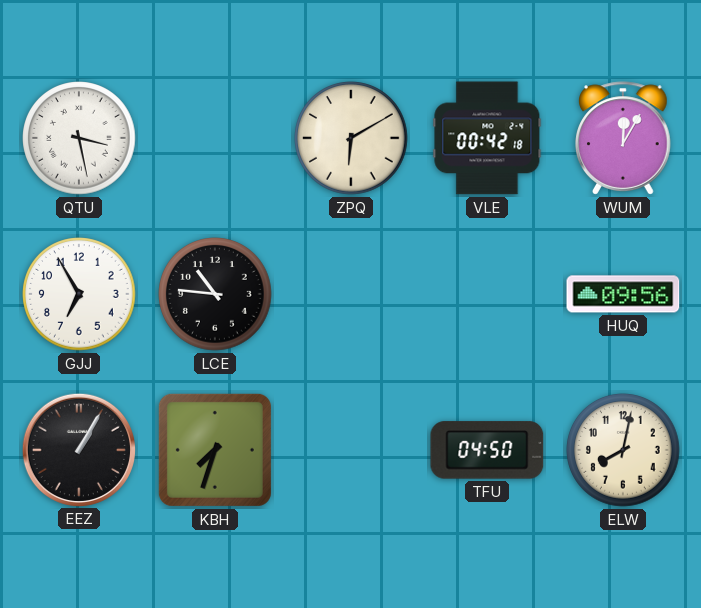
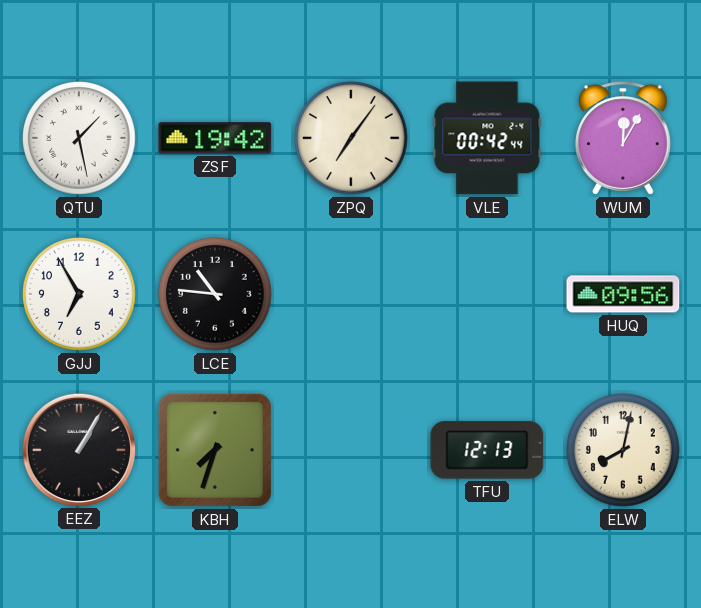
QTU: 3:28 -> 1:28
ZSF: none -> 19:42
ZPQ: 6:10 -> 7:06
VLE: 00:42:18 -> 00:42:44
TFU: 04:50 -> 12:13
